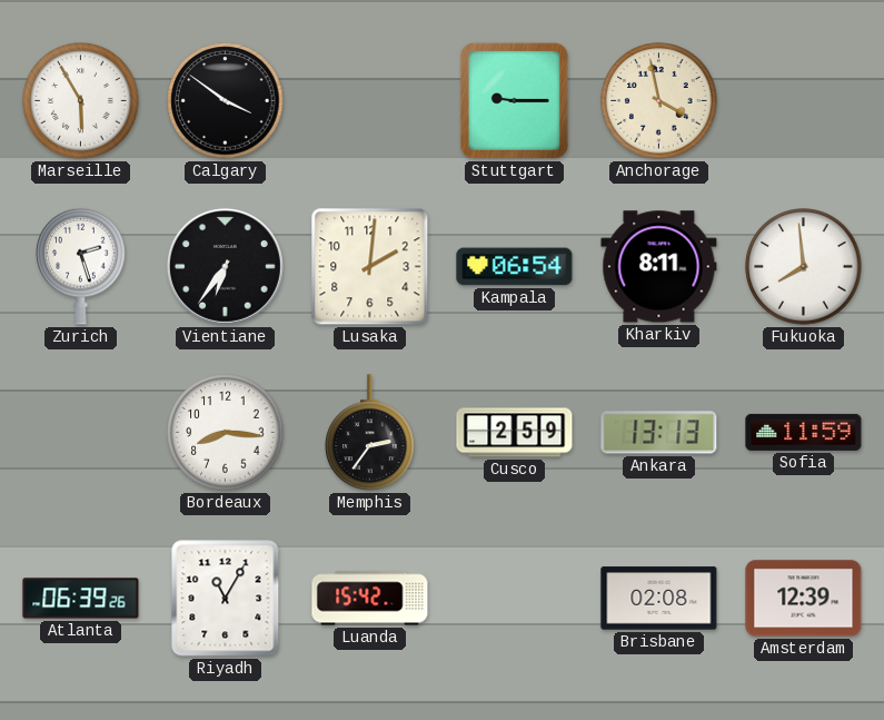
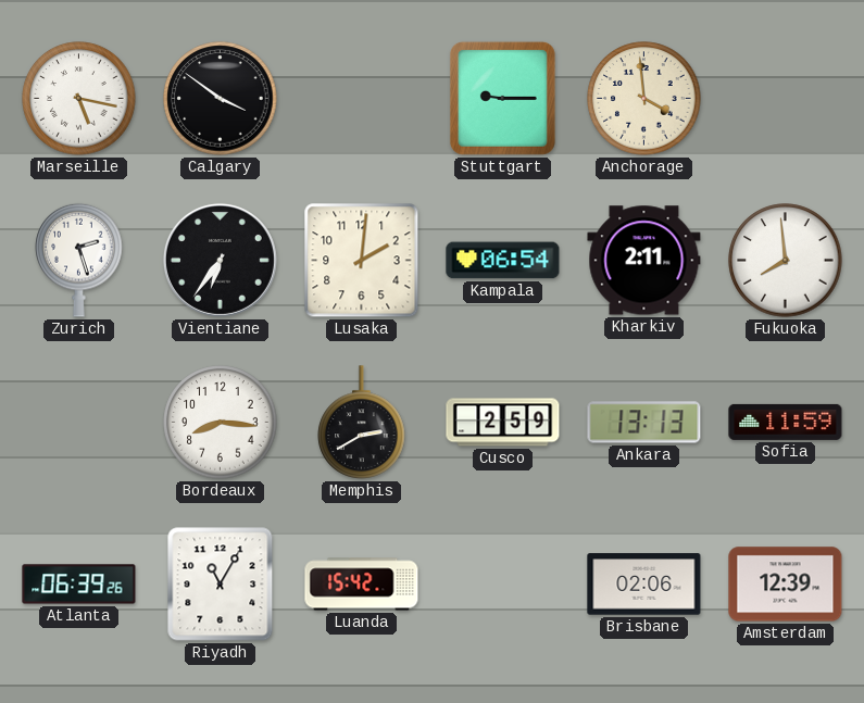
Marseille: 5:55 -> 5:17
Anchorage: 3:58 -> 3:59
Kharkiv: 8:11 -> 2:11
Memphis: 2:36 -> 2:40
Brisbane: 02:08 -> 02:06
